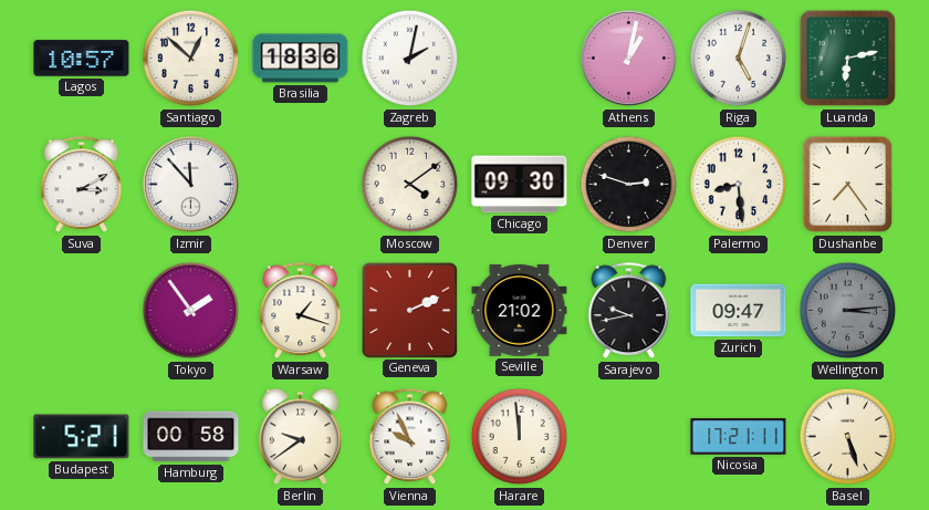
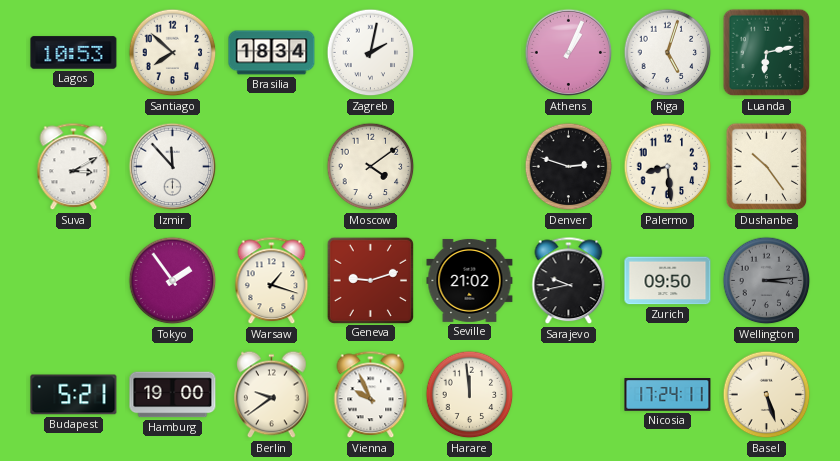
Lagos: 10:57 -> 10:53
Santiago: 12:52 -> 7:52
Brasilia: 18:36 -> 18:34
Athens: 1:02 -> 1:04
Chicago: 09:30 -> none
Dushanbe: 7:24 -> 10:24
Geneva: 2:11 -> 9:12
Zurich: 09:47 -> 09:50
Hamburg: 00:58 -> 19:00
Nicosia: 17:21 -> 17:24
